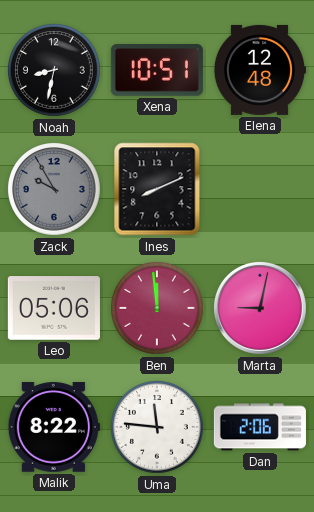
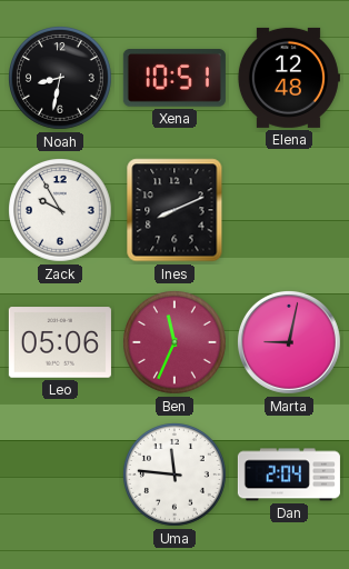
Zack dial: grey -> white
Ben: 11:59 -> 11:34
Malik: 8:22 -> none
Dan: 2:06 -> 2:04
